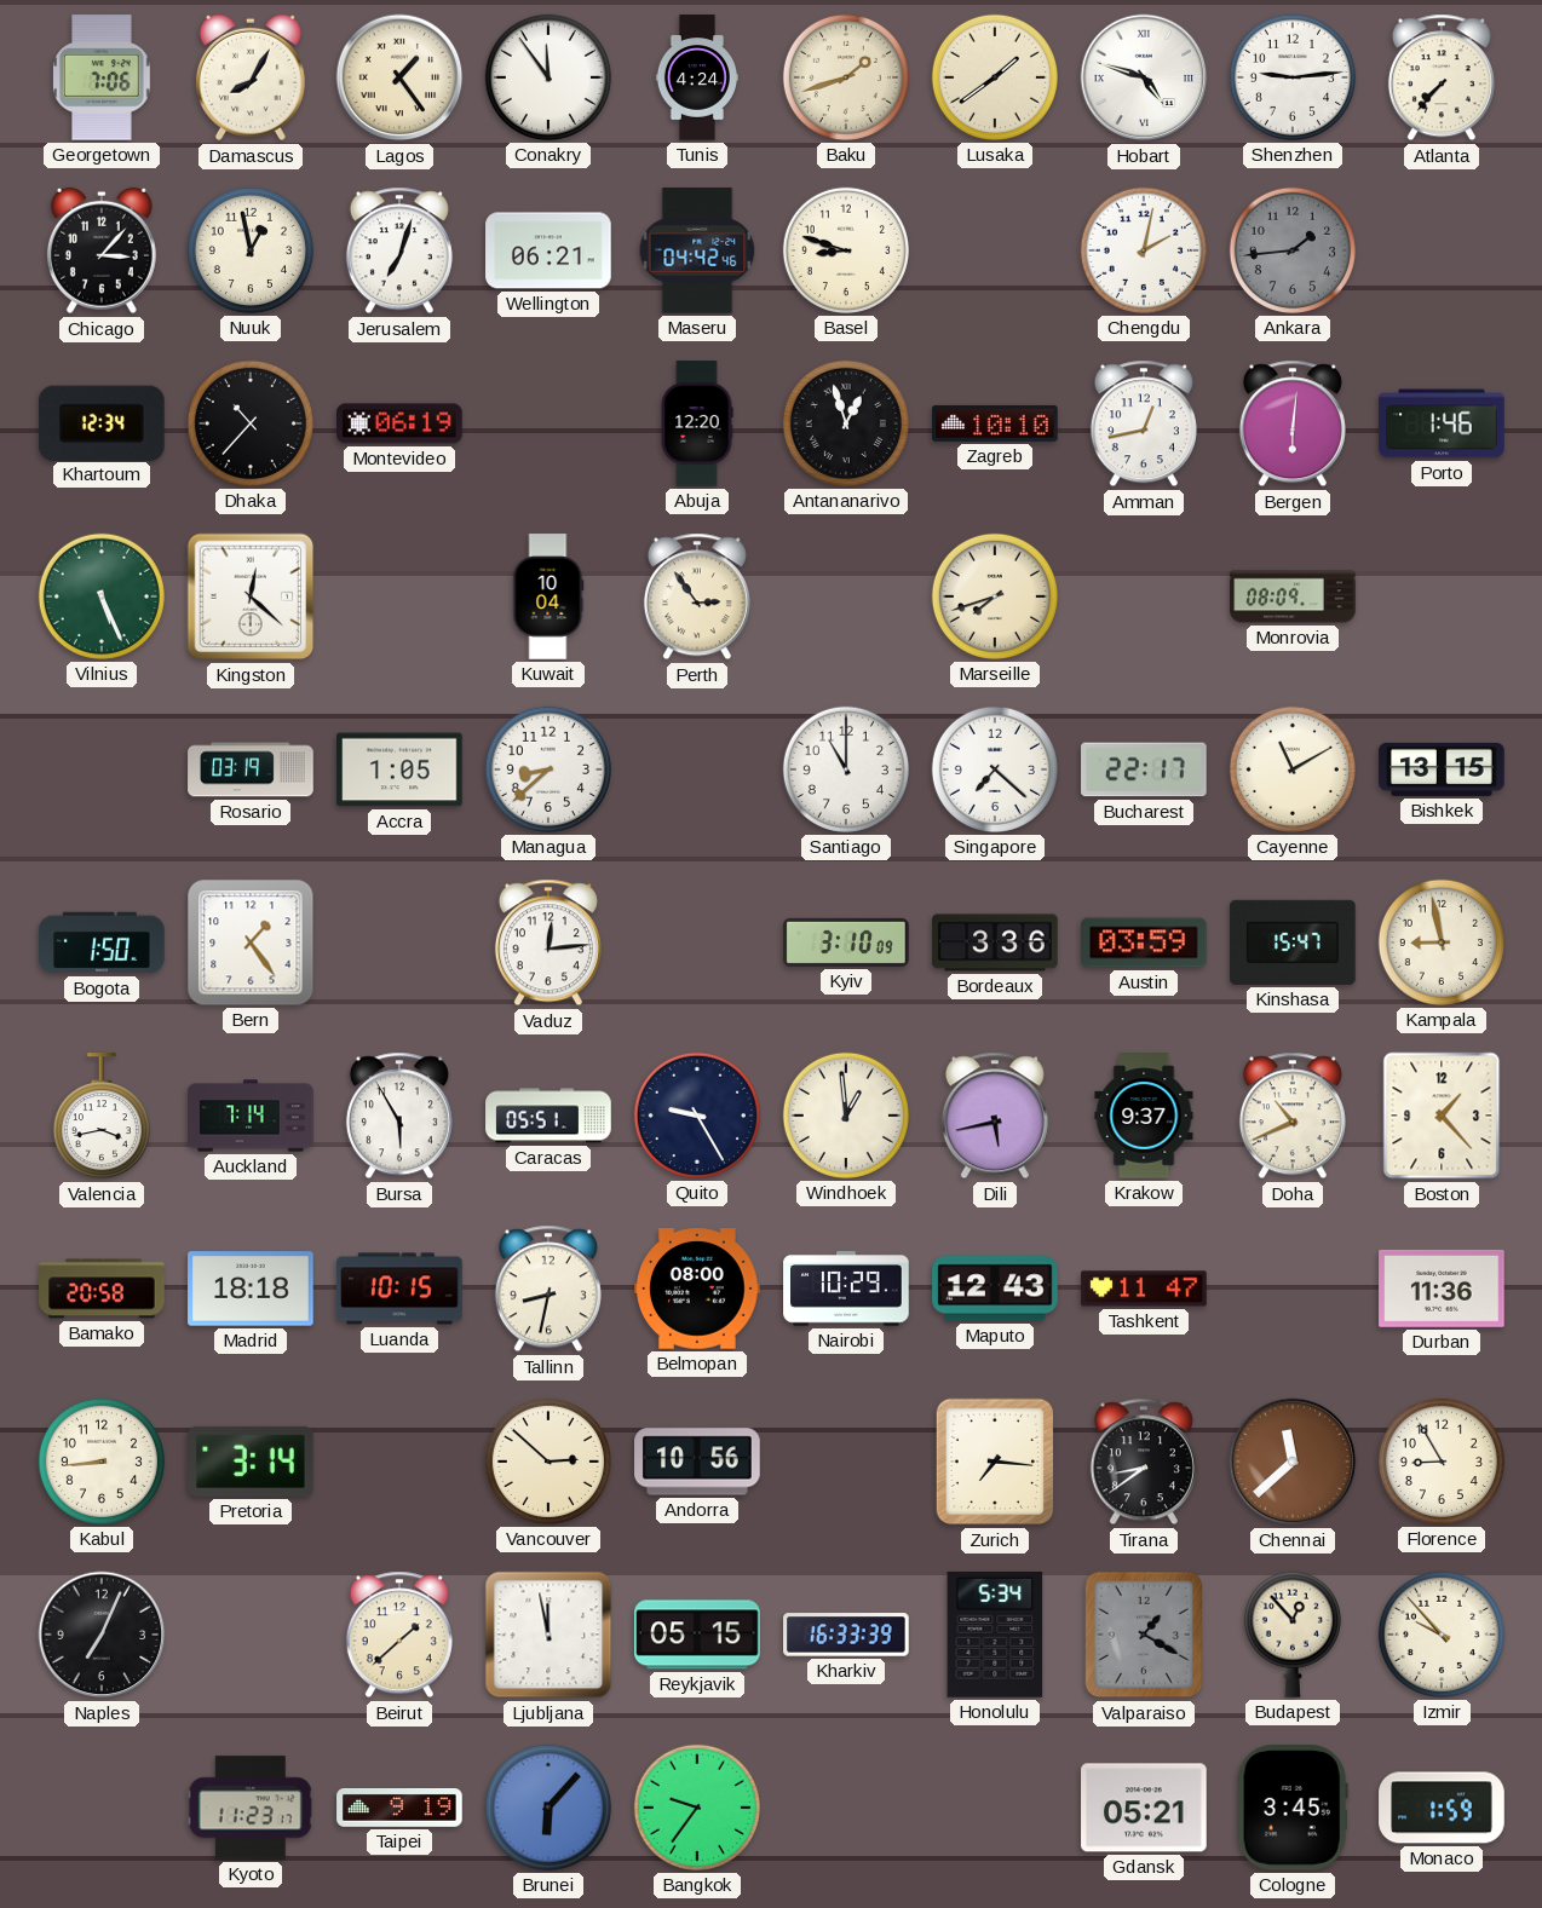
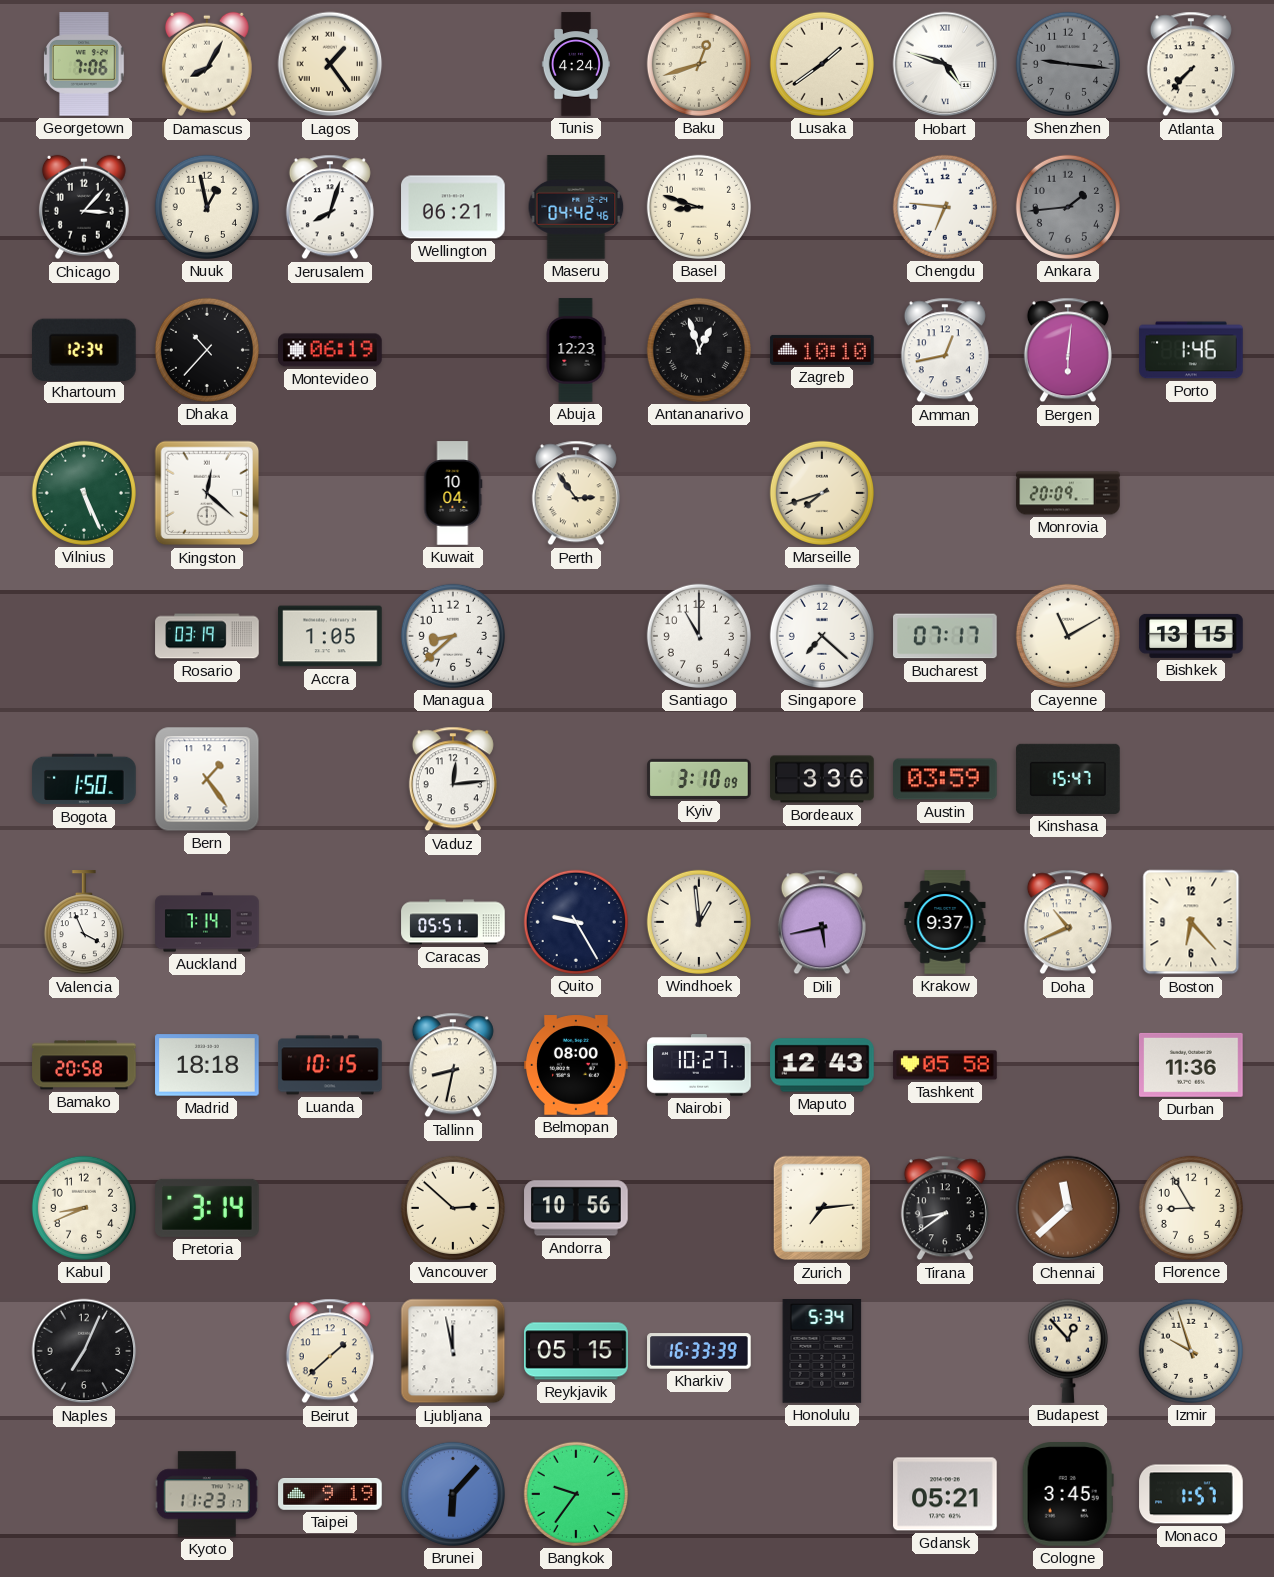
Conakry: 11:54 -> none
Baku: 1:42 -> 12:42
Shenzhen: 9:14 -> 9:16
Shenzhen dial: white -> grey
Jerusalem: 7:03 -> 8:03
Chengdu: 2:02 -> 6:46
Abuja: 12:20 -> 12:23
Monrovia: 08:09 -> 20:09
Bucharest: 22:17 -> 07:17
Kampala: 8:58 -> none
Valencia: 3:43 -> 3:56
Bursa: 5:55 -> none
Boston: 1:23 -> 6:23
Nairobi: 10:29 -> 10:27
Tashkent: 11:47 -> 05:58
Kabul: 8:44 -> 8:41
Zurich: 7:16 -> 7:14
Valparaiso: 1:20 -> none
Izmir: 9:53 -> 9:57
Monaco: 1:59 -> 1:57
